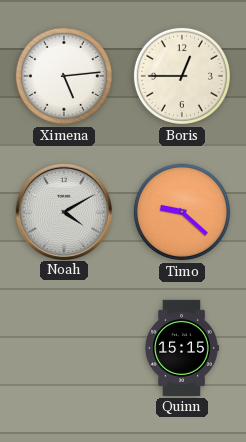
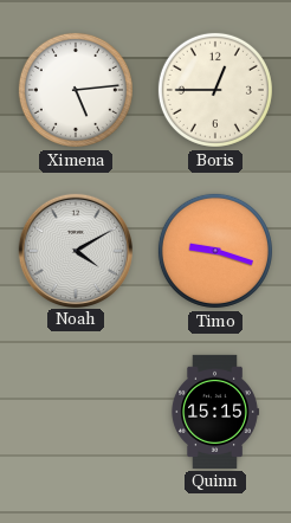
Timo: 9:22 -> 9:18
